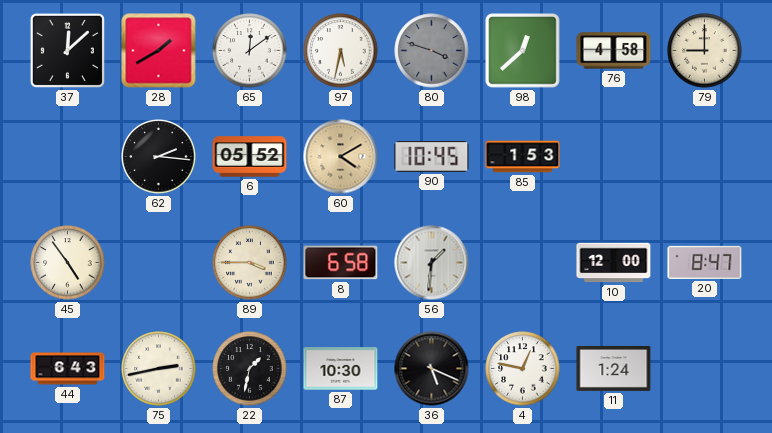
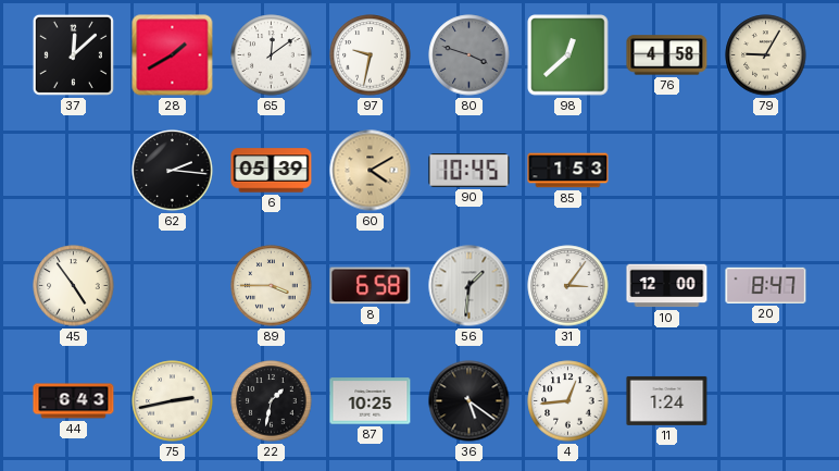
97: 5:32 -> 9:32
79: 9:00 -> 9:05
6: 05:52 -> 05:39
31: none -> 3:06
87: 10:30 -> 10:25
36: 5:19 -> 5:21
4: 12:47 -> 12:44
